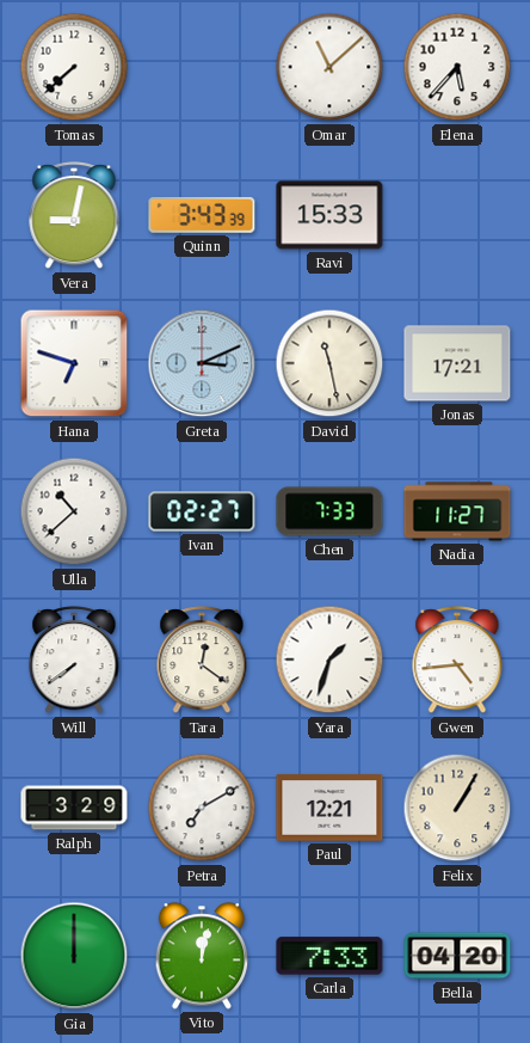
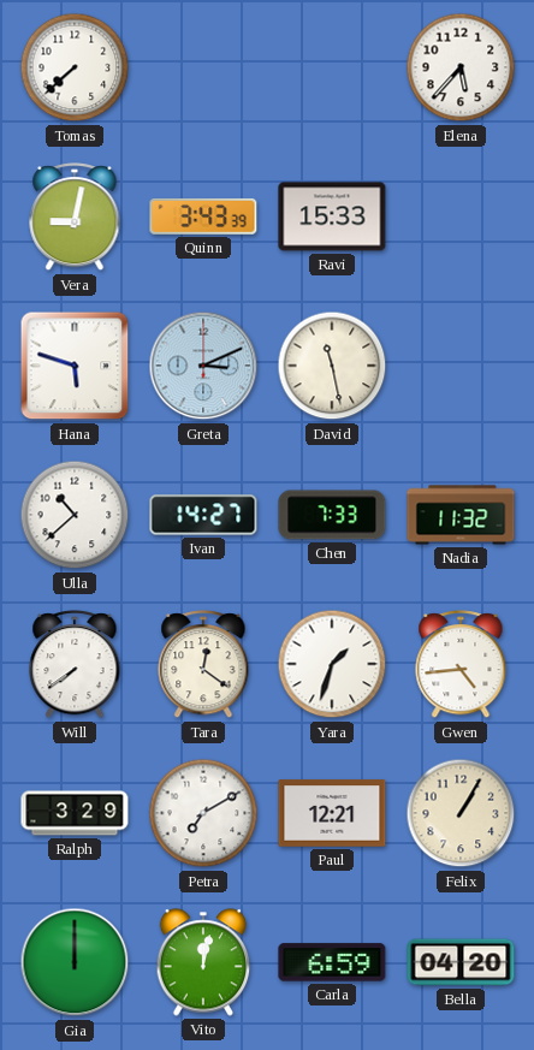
Omar: 11:08 -> none
Hana: 6:48 -> 5:48
Jonas: 17:21 -> none
Ivan: 02:27 -> 14:27
Nadia: 11:27 -> 11:32
Carla: 7:33 -> 6:59
